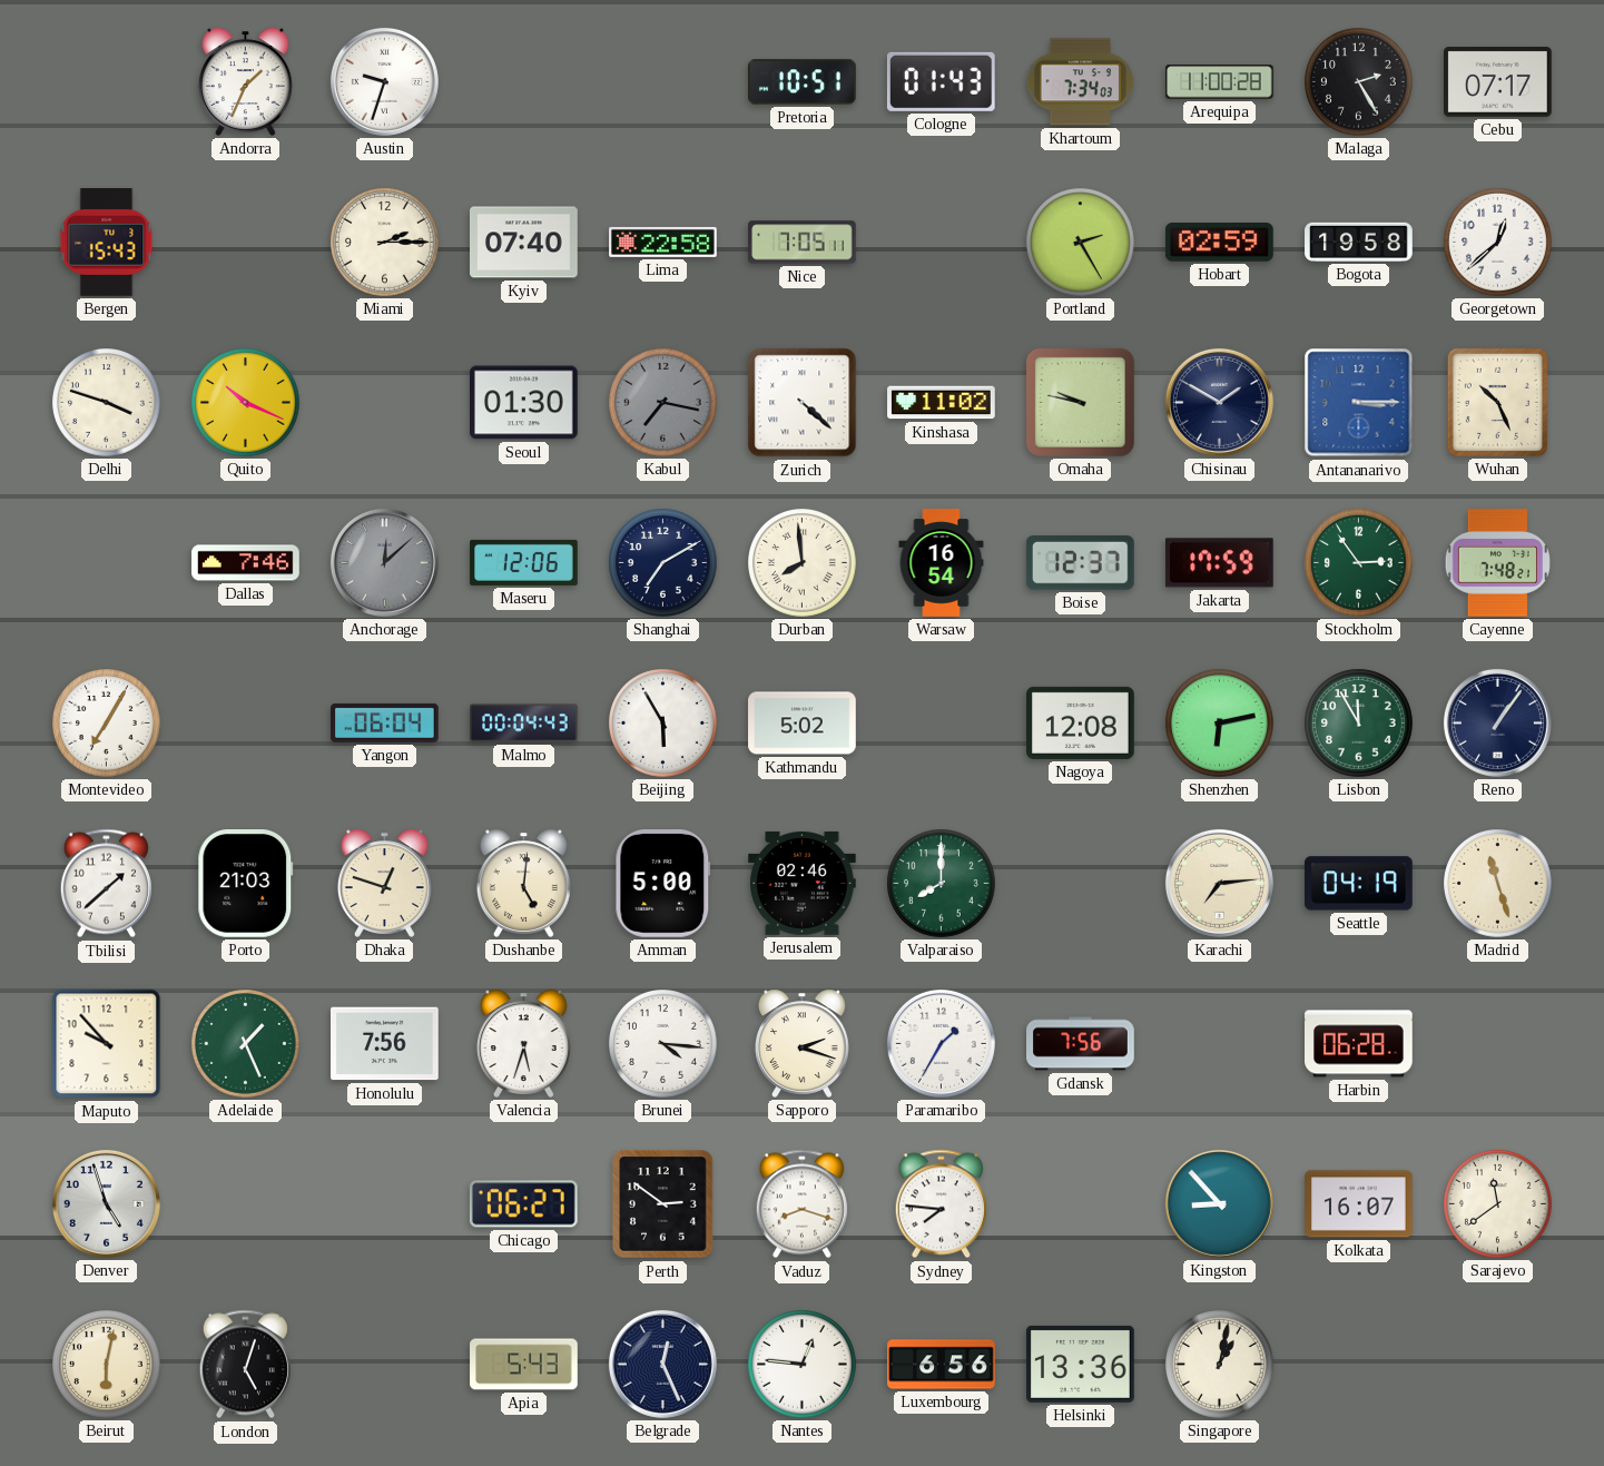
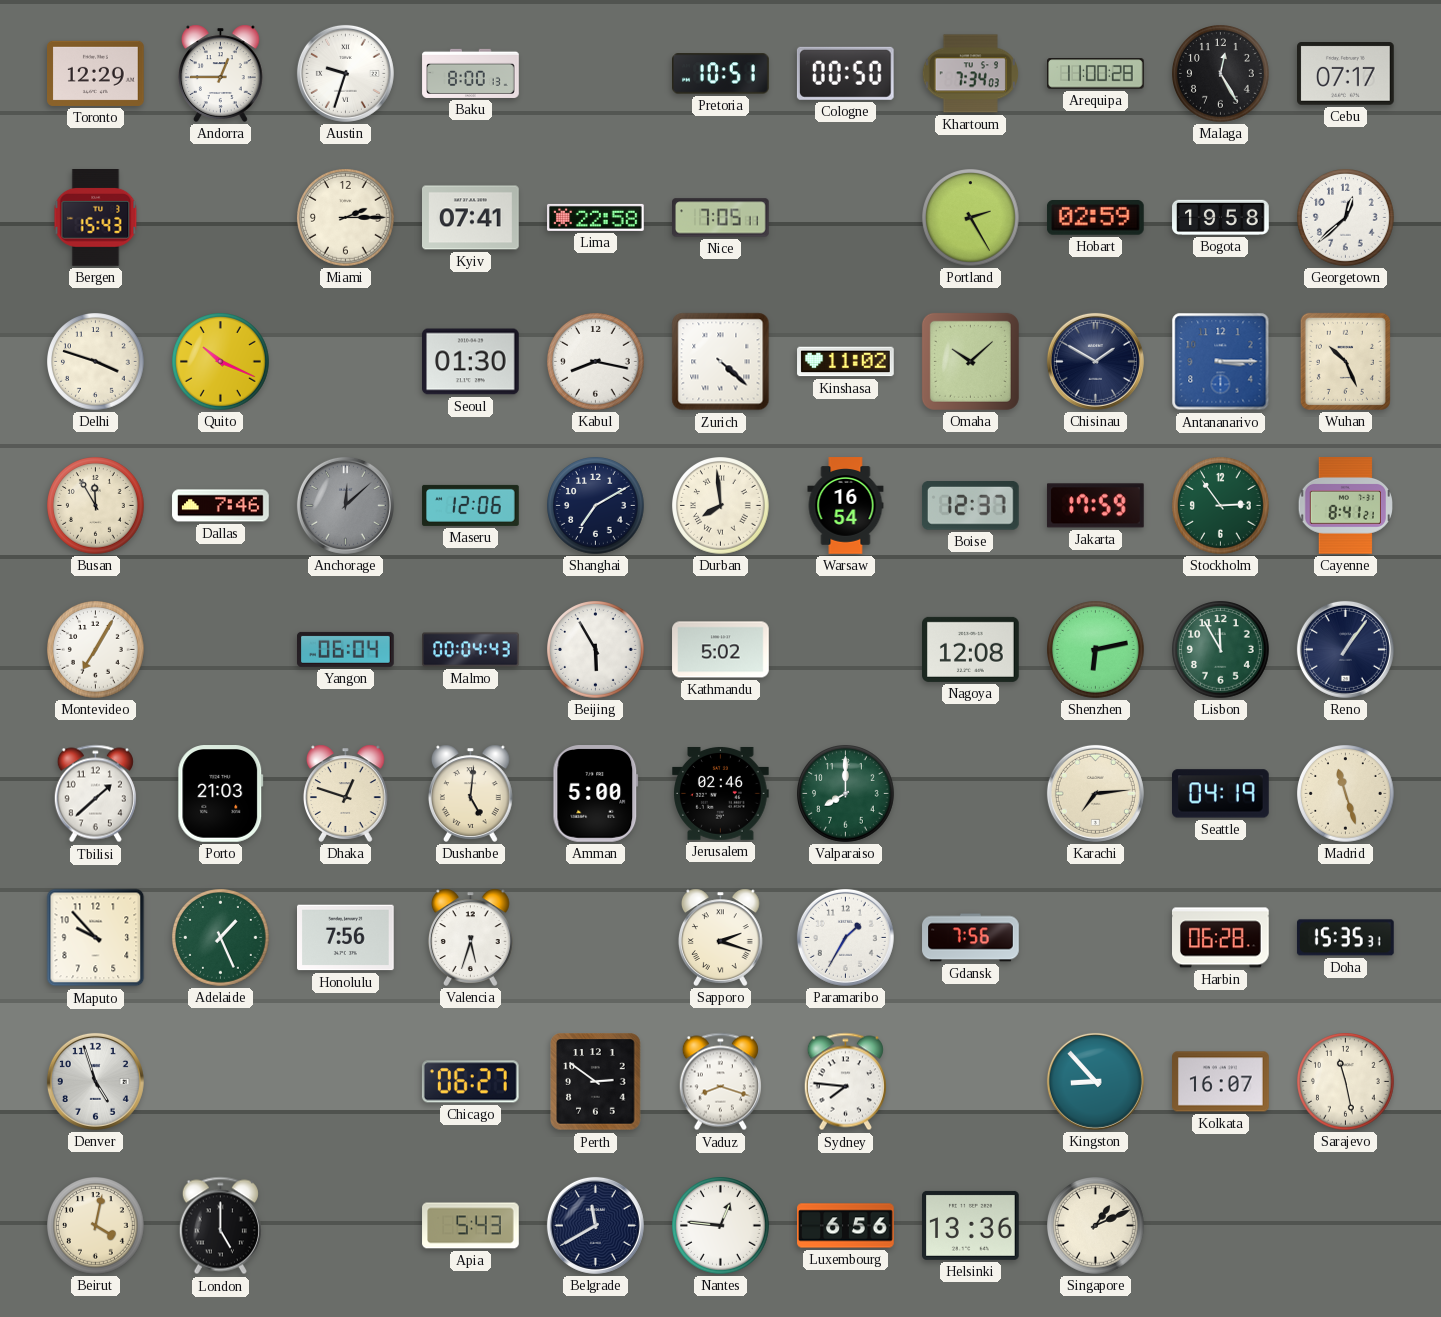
Toronto: none -> 12:29
Andorra: 1:34 -> 12:45
Baku: none -> 8:00
Cologne: 01:43 -> 00:50
Malaga: 2:25 -> 12:25
Kyiv: 07:40 -> 07:41
Kabul: 7:17 -> 8:17
Kabul dial: grey -> white
Omaha: 9:47 -> 10:08
Busan: none -> 11:55
Cayenne: 7:48 -> 8:41
Brunei: 4:16 -> none
Doha: none -> 15:35
Sarajevo: 11:39 -> 11:28
Beirut: 6:02 -> 4:02
London: 5:03 -> 5:00
Belgrade: 12:26 -> 11:40
Singapore: 1:02 -> 1:11
